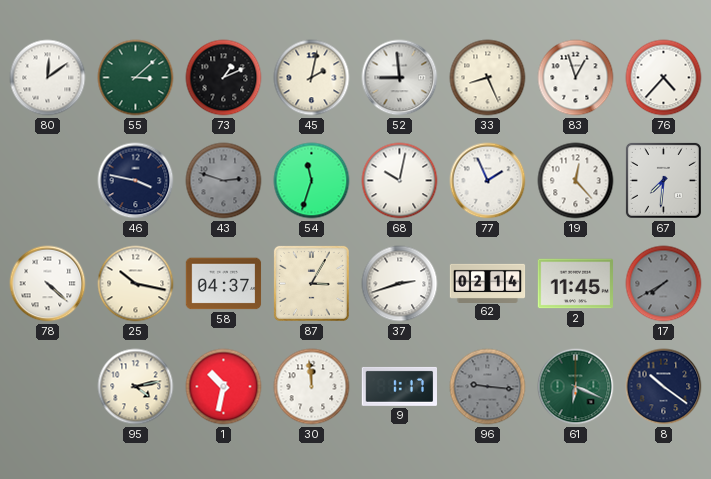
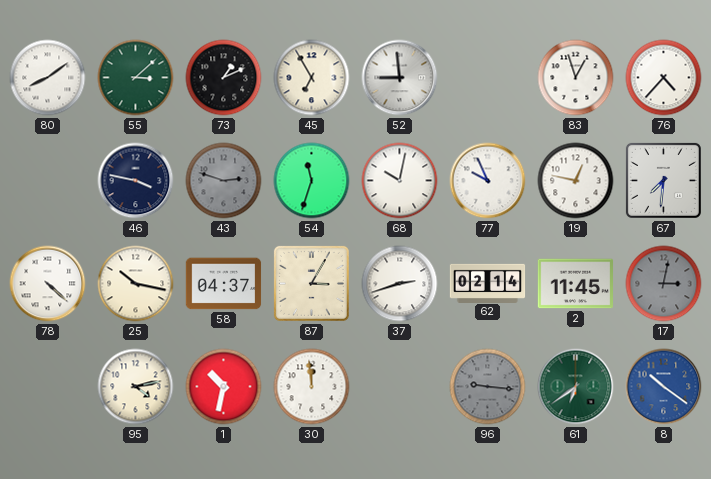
80: 12:09 -> 8:09
45: 2:02 -> 6:55
33: 8:26 -> none
77: 1:56 -> 9:56
19: 12:23 -> 12:47
17: 7:40 -> 3:02
9: 1:17 -> none
61: 6:19 -> 6:39
8 dial: navy -> blue
